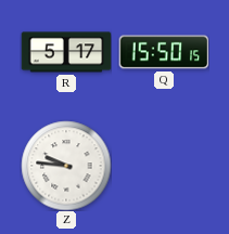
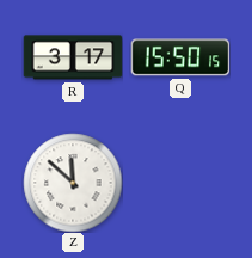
R: 5:17 -> 3:17
Z: 9:46 -> 11:52
